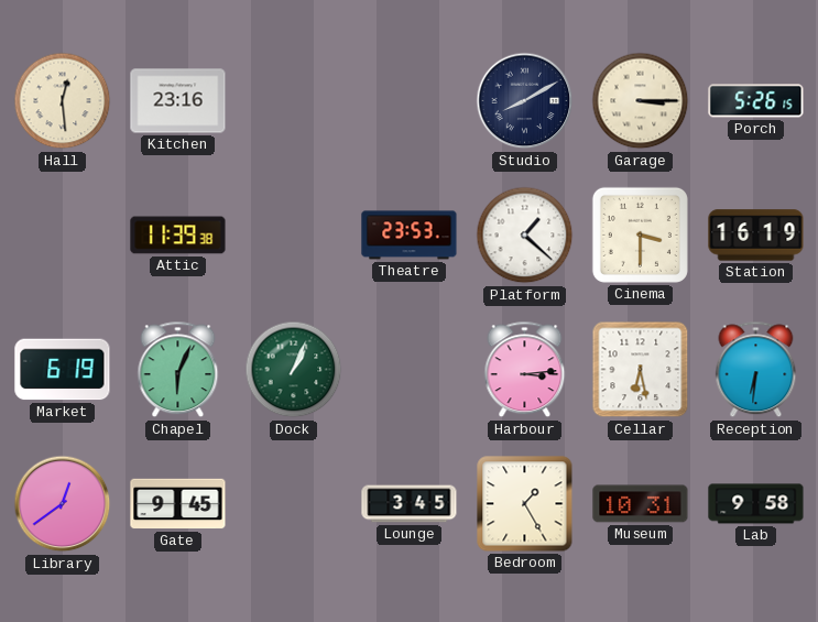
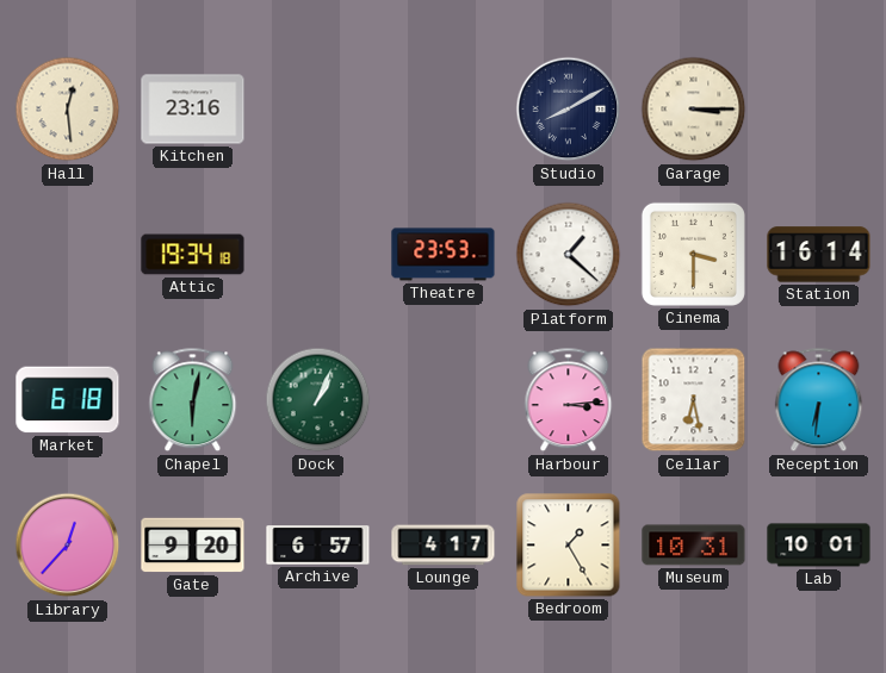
Porch: 5:26 -> none
Attic: 11:39 -> 19:34
Station: 16:19 -> 16:14
Market: 6:19 -> 6:18
Chapel: 6:04 -> 6:02
Library: 12:39 -> 12:37
Gate: 9:45 -> 9:20
Archive: none -> 6:57
Lounge: 3:45 -> 4:17
Lab: 9:58 -> 10:01
